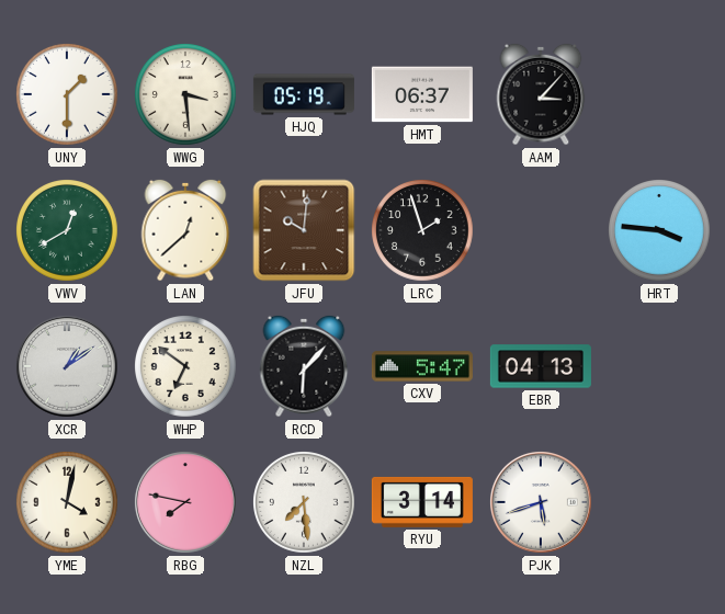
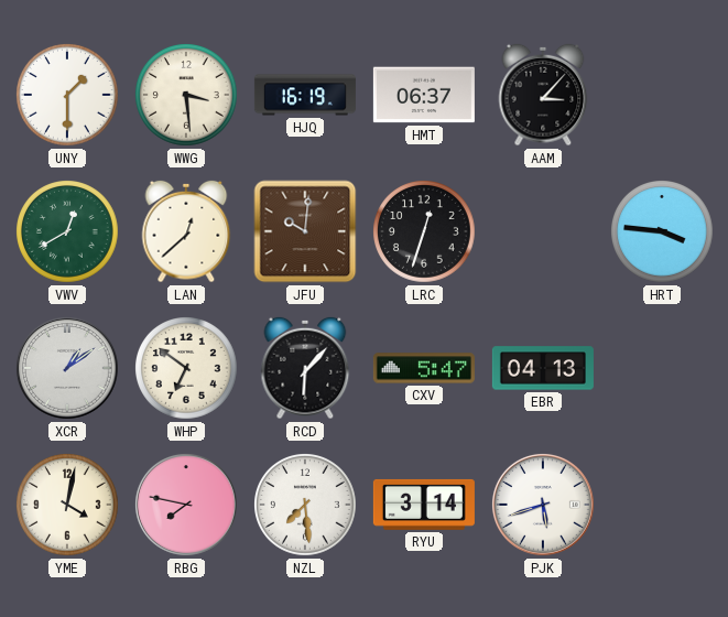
HJQ: 05:19 -> 16:19
LRC: 1:57 -> 12:33
